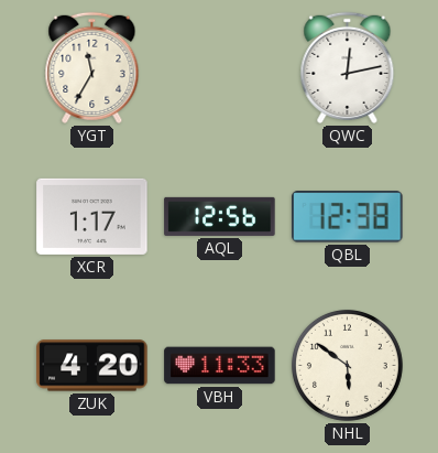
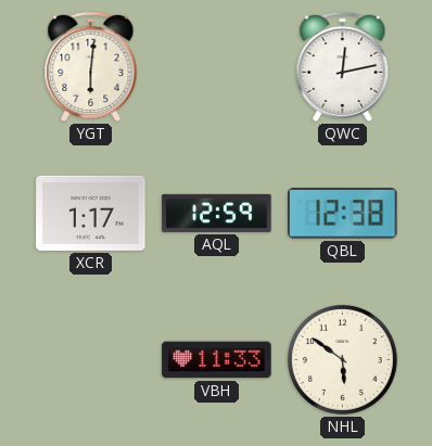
YGT: 11:35 -> 6:01
AQL: 12:56 -> 12:59
ZUK: 4:20 -> none
